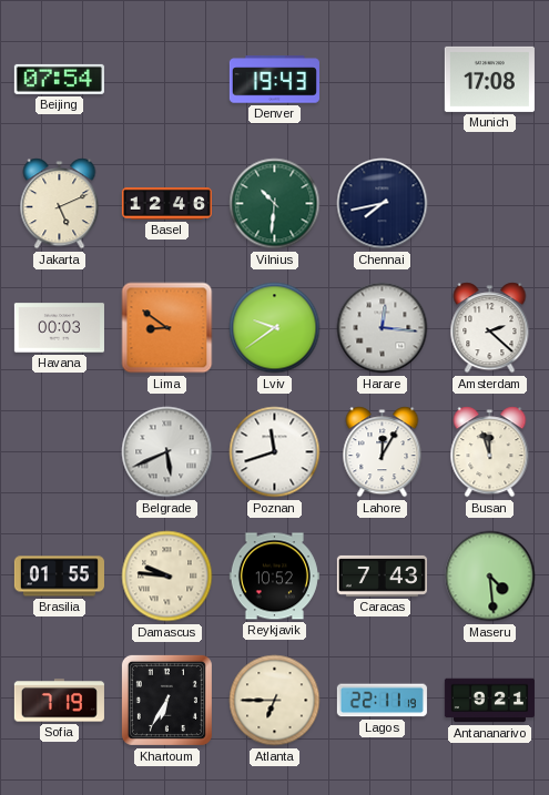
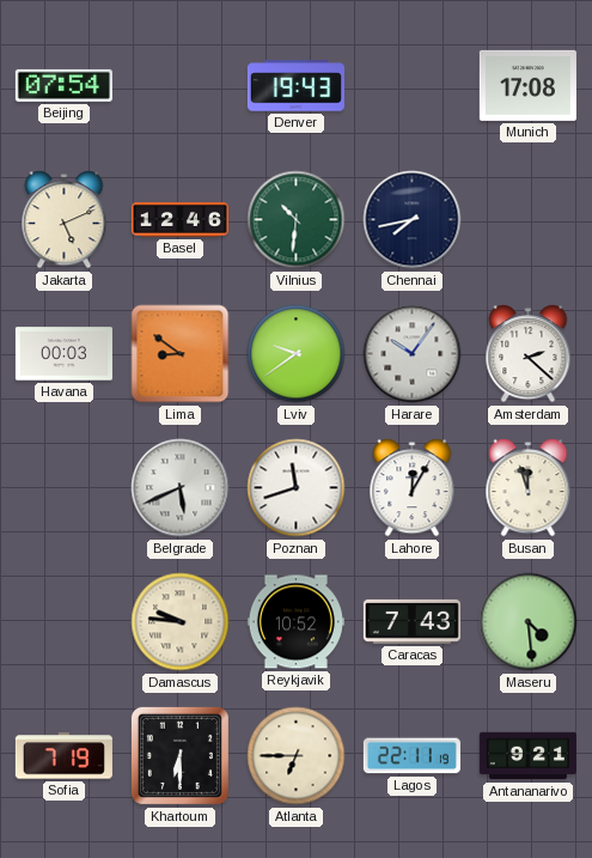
Harare: 12:16 -> 10:06
Brasilia: 01:55 -> none
Khartoum: 6:35 -> 6:30
